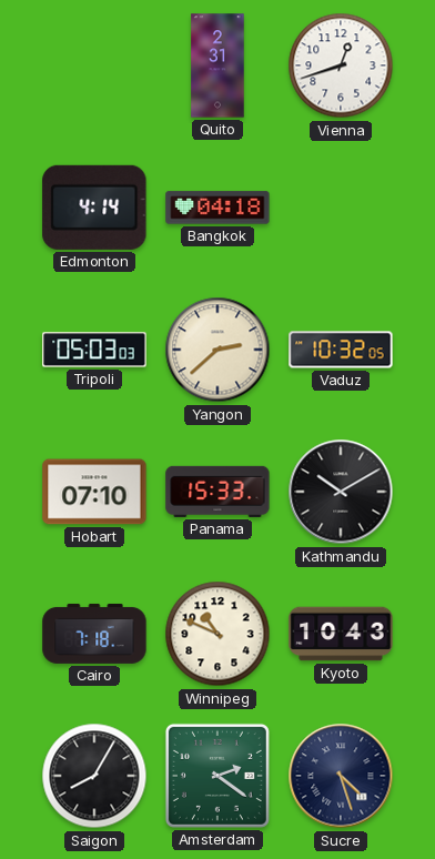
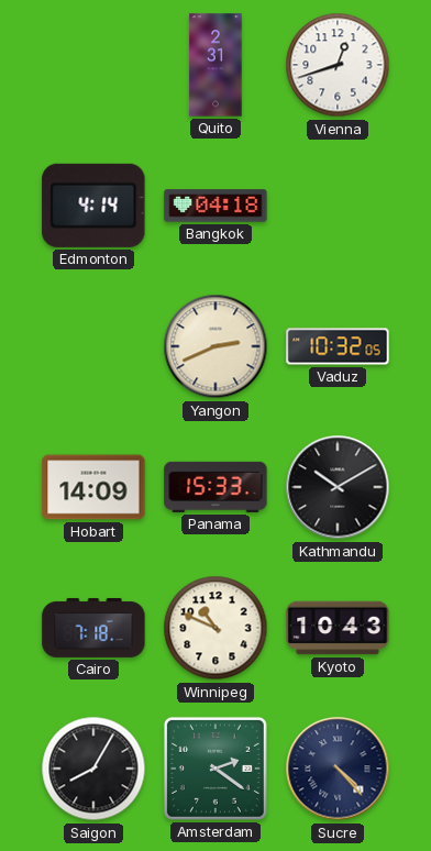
Tripoli: 05:03 -> none
Yangon: 2:38 -> 2:41
Hobart: 07:10 -> 14:09
Sucre: 4:27 -> 4:23
